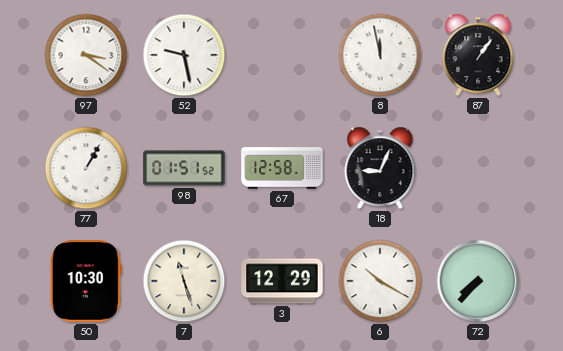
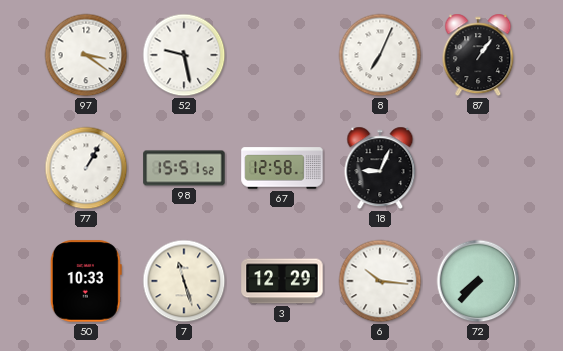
8: 11:58 -> 7:04
98: 01:51 -> 15:51
50: 10:30 -> 10:33
6: 10:20 -> 10:16
